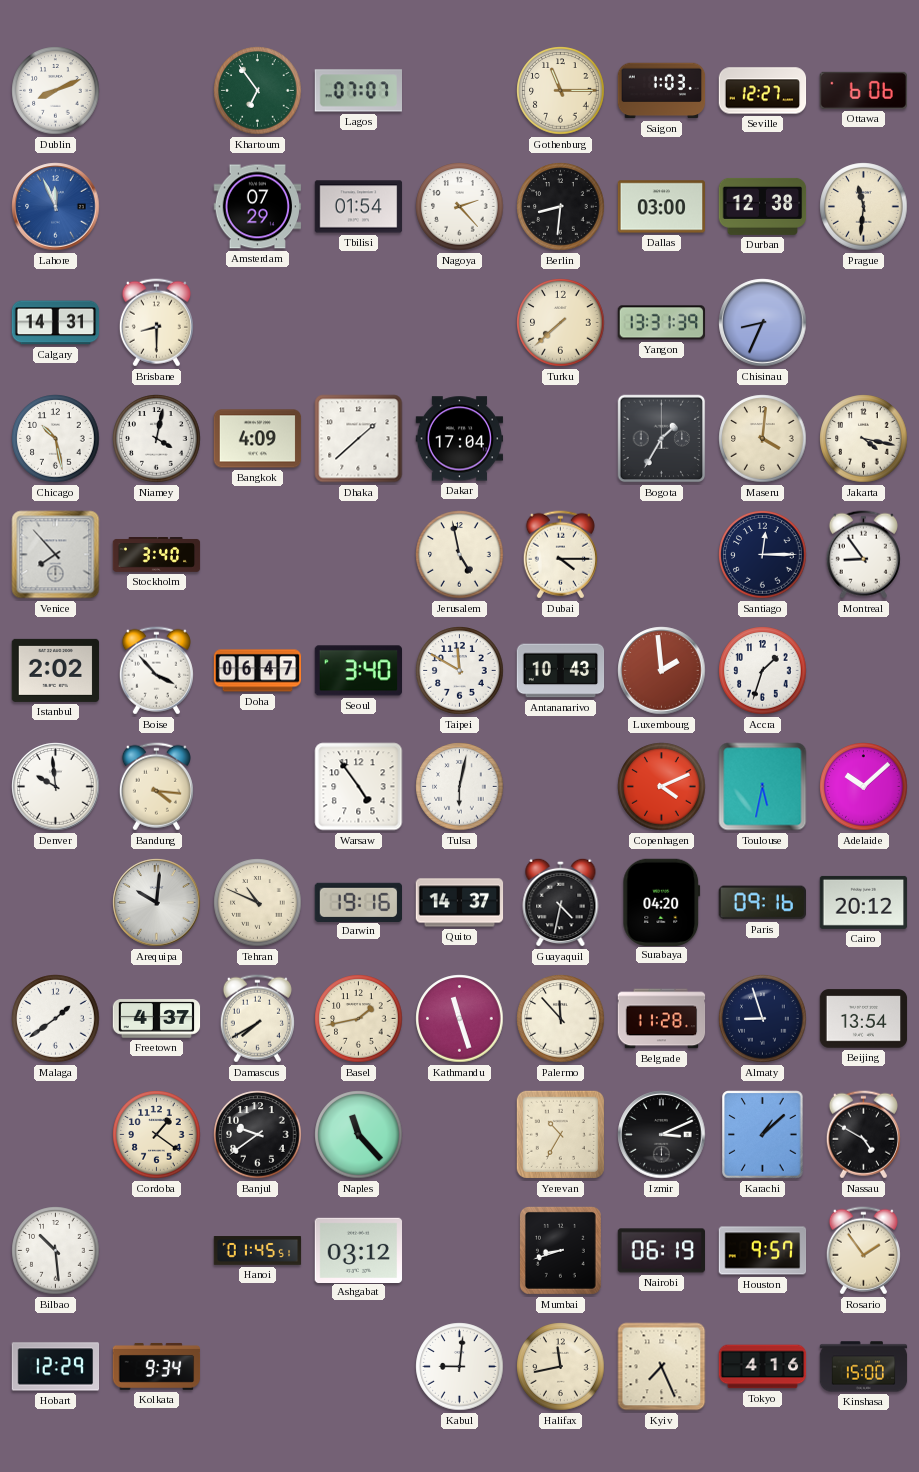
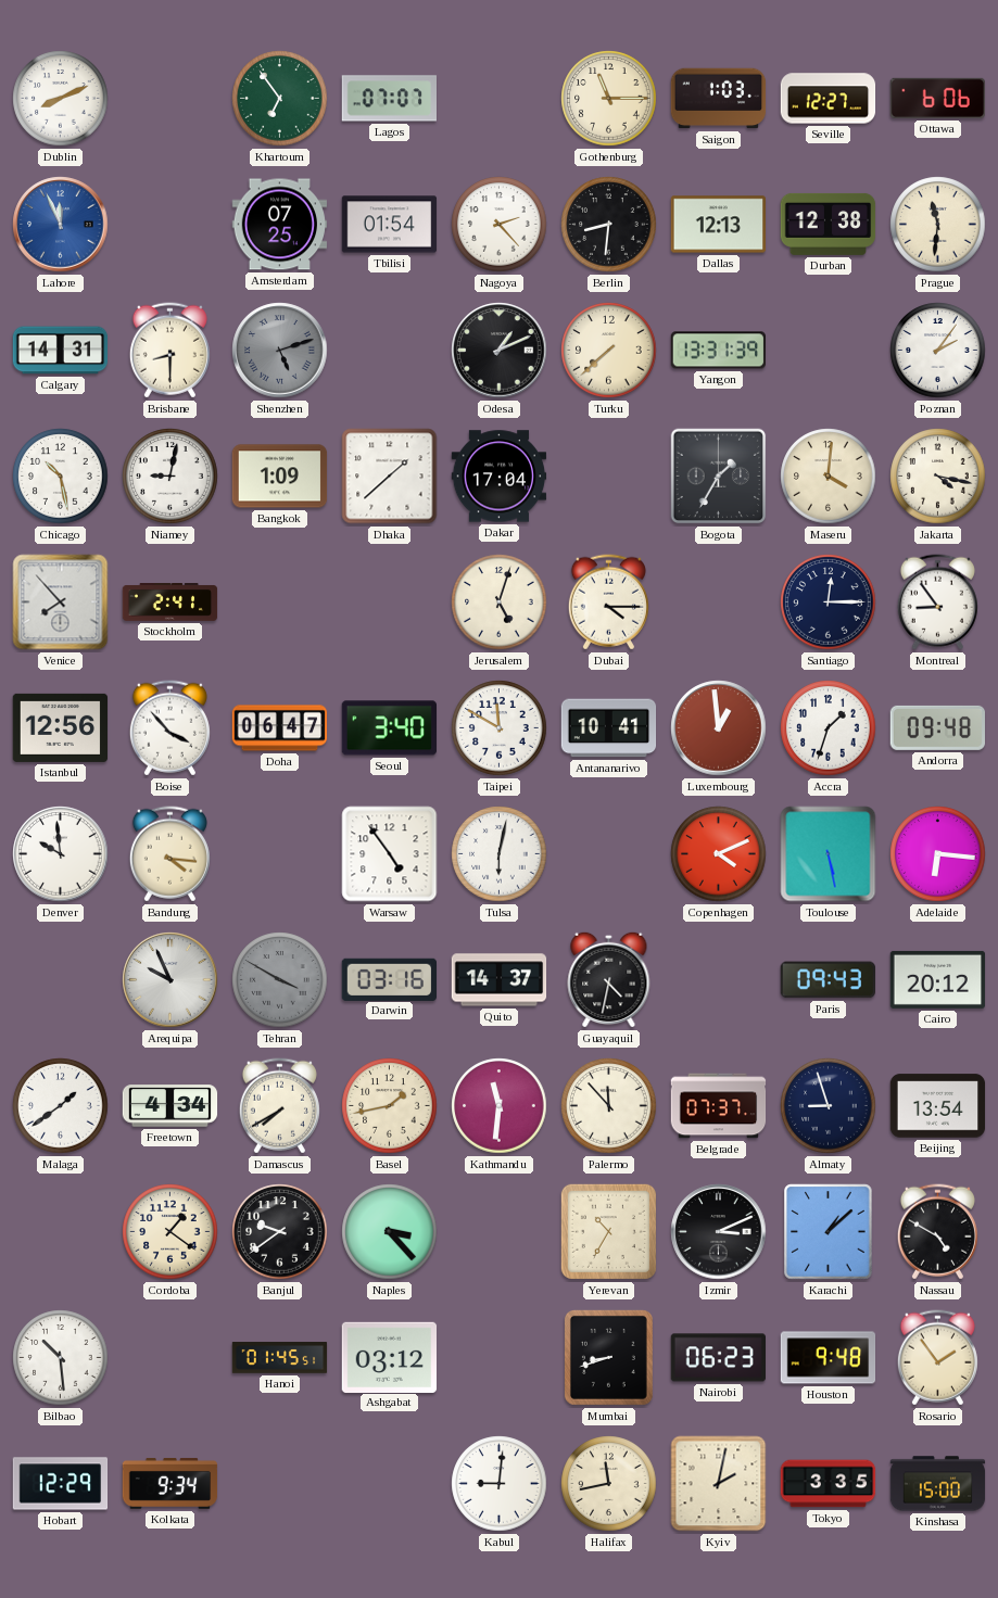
Amsterdam: 07:29 -> 07:25
Dallas: 03:00 -> 12:13
Shenzhen: none -> 5:12
Odesa: none -> 1:11
Chisinau: 8:34 -> none
Poznan: none -> 2:06
Niamey: 4:02 -> 9:02
Bangkok: 4:09 -> 1:09
Stockholm: 3:40 -> 2:41
Jerusalem: 4:58 -> 5:03
Istanbul: 2:02 -> 12:56
Antananarivo: 10:43 -> 10:41
Luxembourg: 1:59 -> 12:59
Andorra: none -> 09:48
Toulouse: 5:32 -> 5:28
Adelaide: 10:08 -> 6:16
Arequipa: 10:01 -> 9:56
Tehran: 10:49 -> 3:50
Tehran dial: cream -> grey
Darwin: 19:16 -> 03:16
Surabaya: 04:20 -> none
Paris: 09:16 -> 09:43
Freetown: 4:37 -> 4:34
Kathmandu: 11:27 -> 11:31
Belgrade: 11:28 -> 07:37
Naples: 11:23 -> 3:23
Nairobi: 06:19 -> 06:23
Houston: 9:57 -> 9:48
Kyiv: 7:26 -> 2:02
Tokyo: 4:16 -> 3:35
